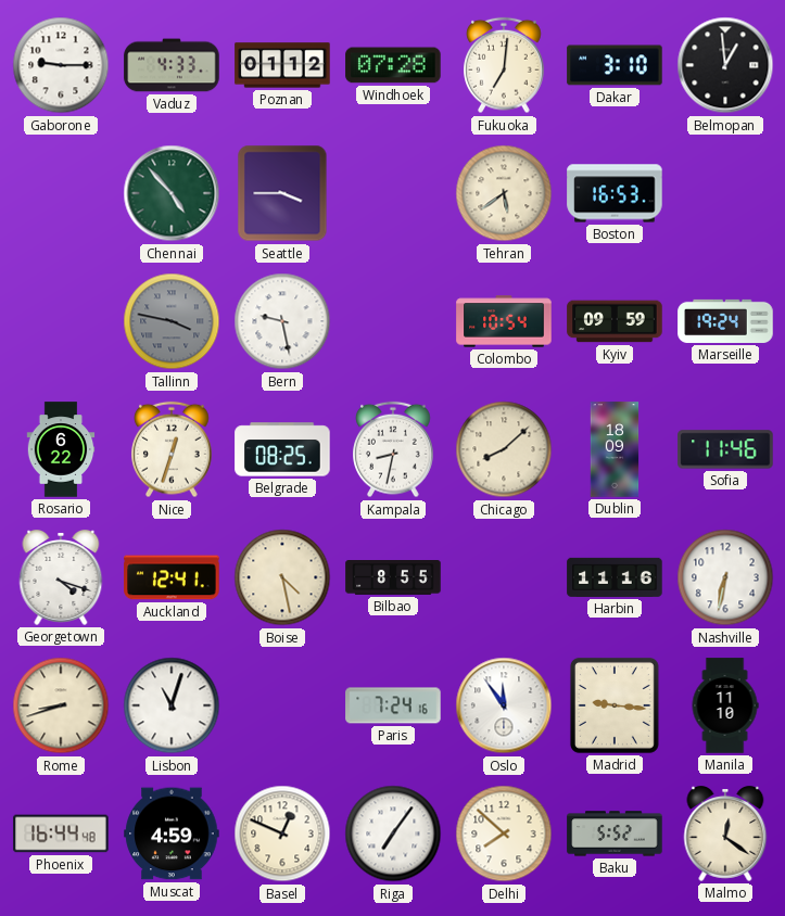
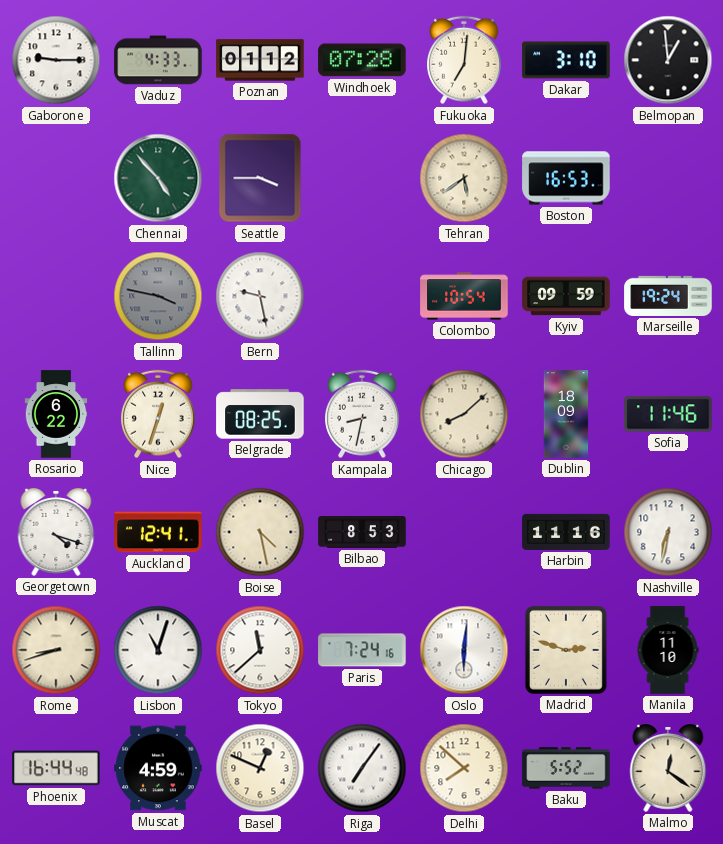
Bilbao: 8:55 -> 8:53
Tokyo: none -> 11:38
Oslo: 11:54 -> 6:01
Madrid: 9:16 -> 2:48
